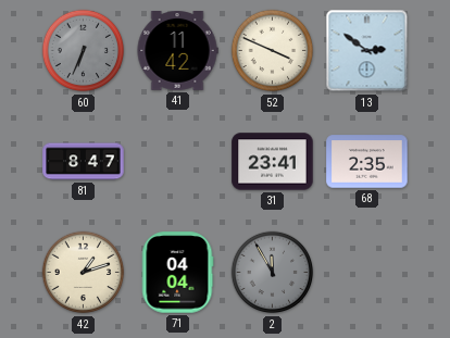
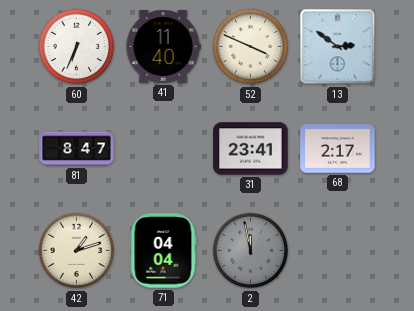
60 dial: grey -> white
41: 11:42 -> 11:40
68: 2:35 -> 2:17
2: 11:55 -> 11:58
